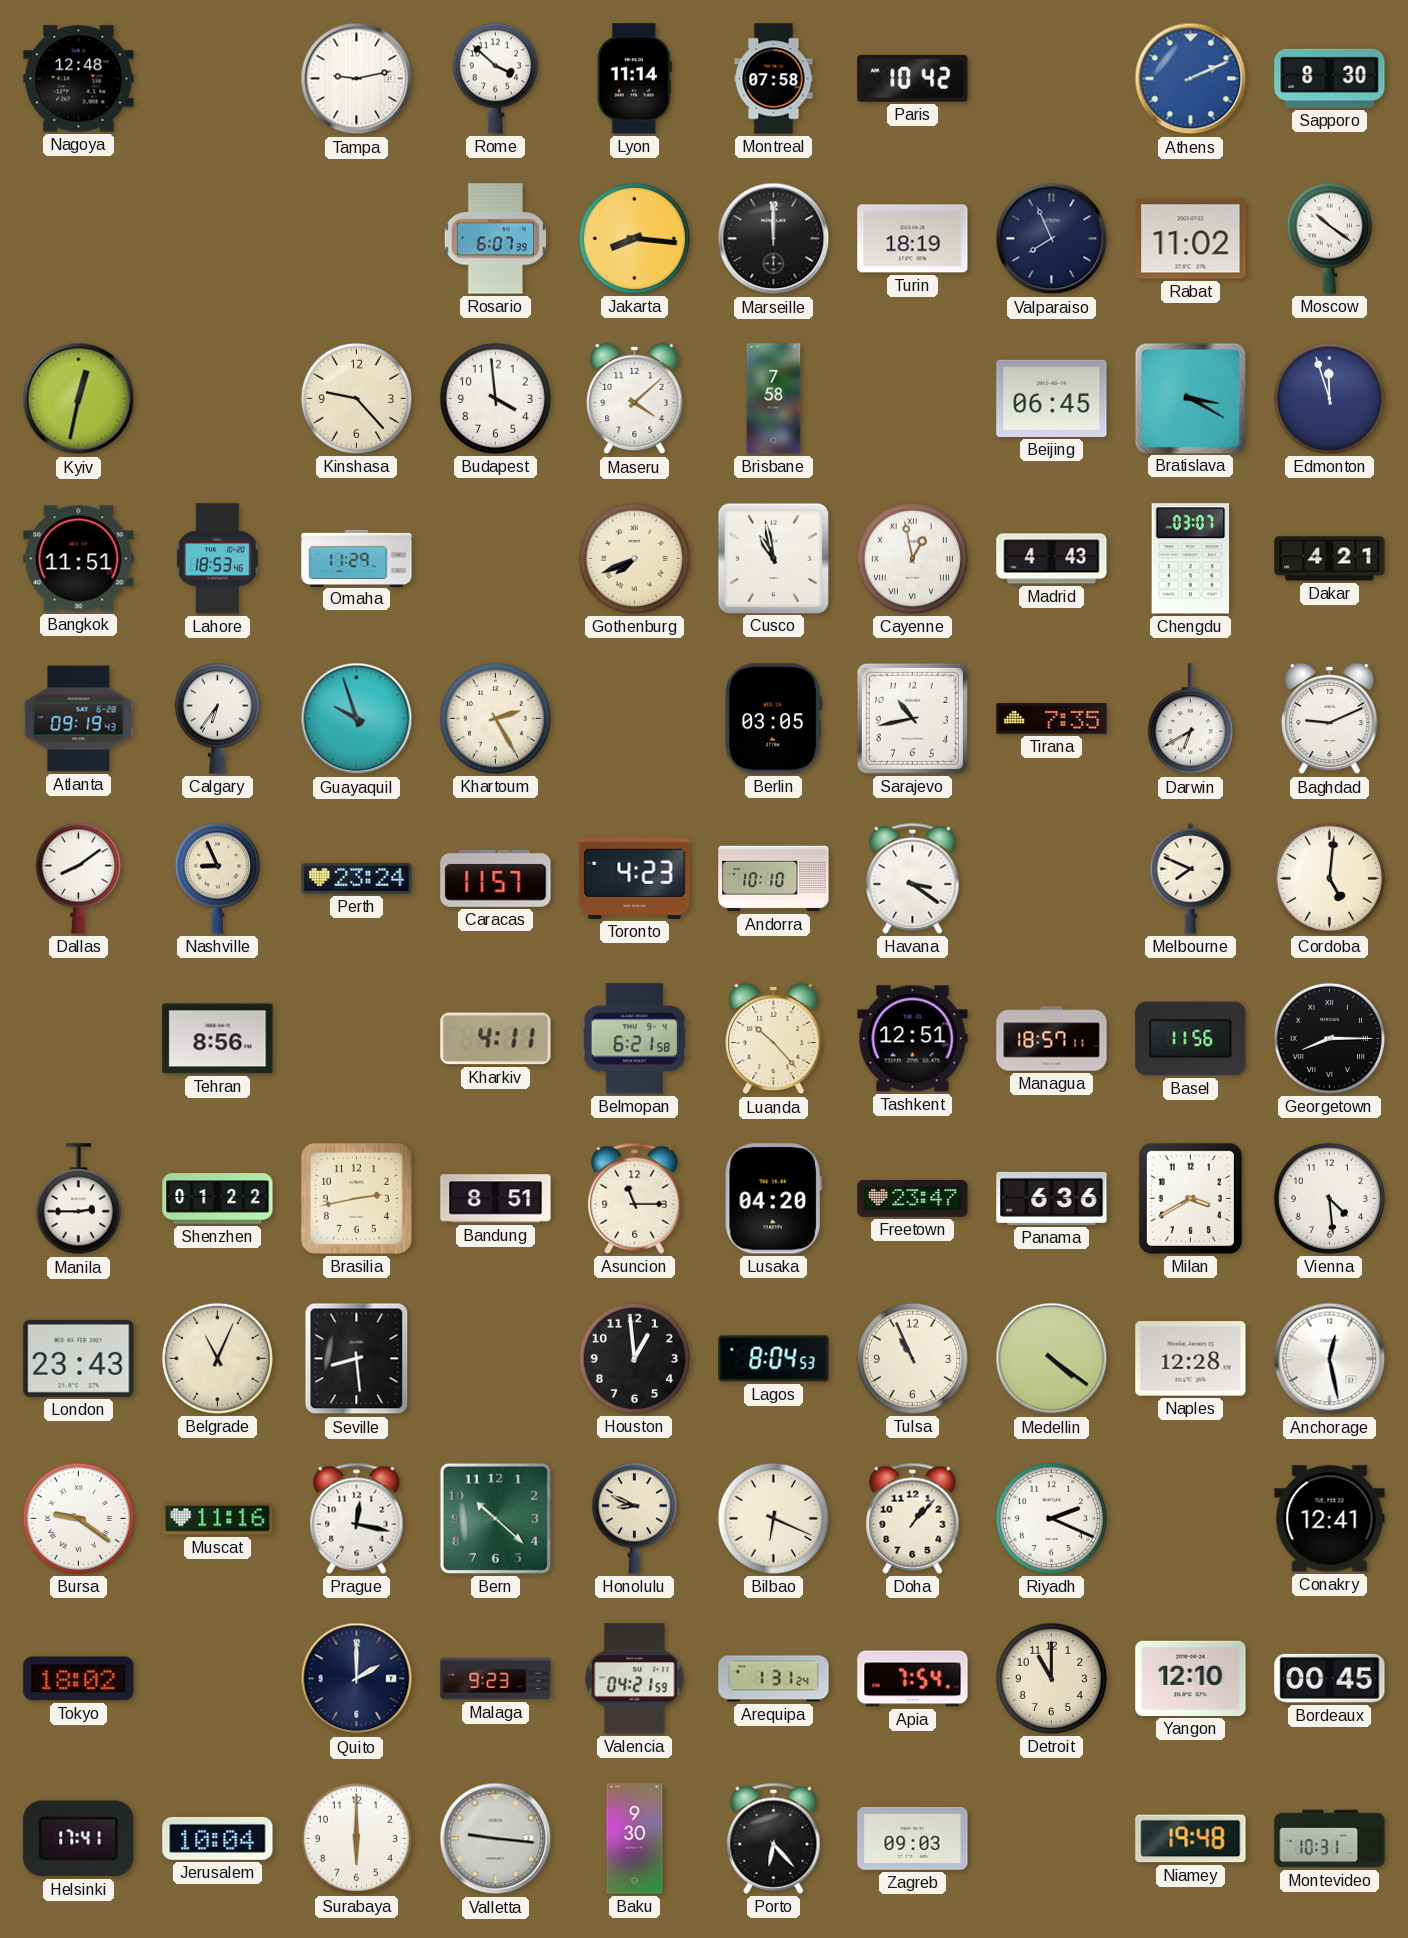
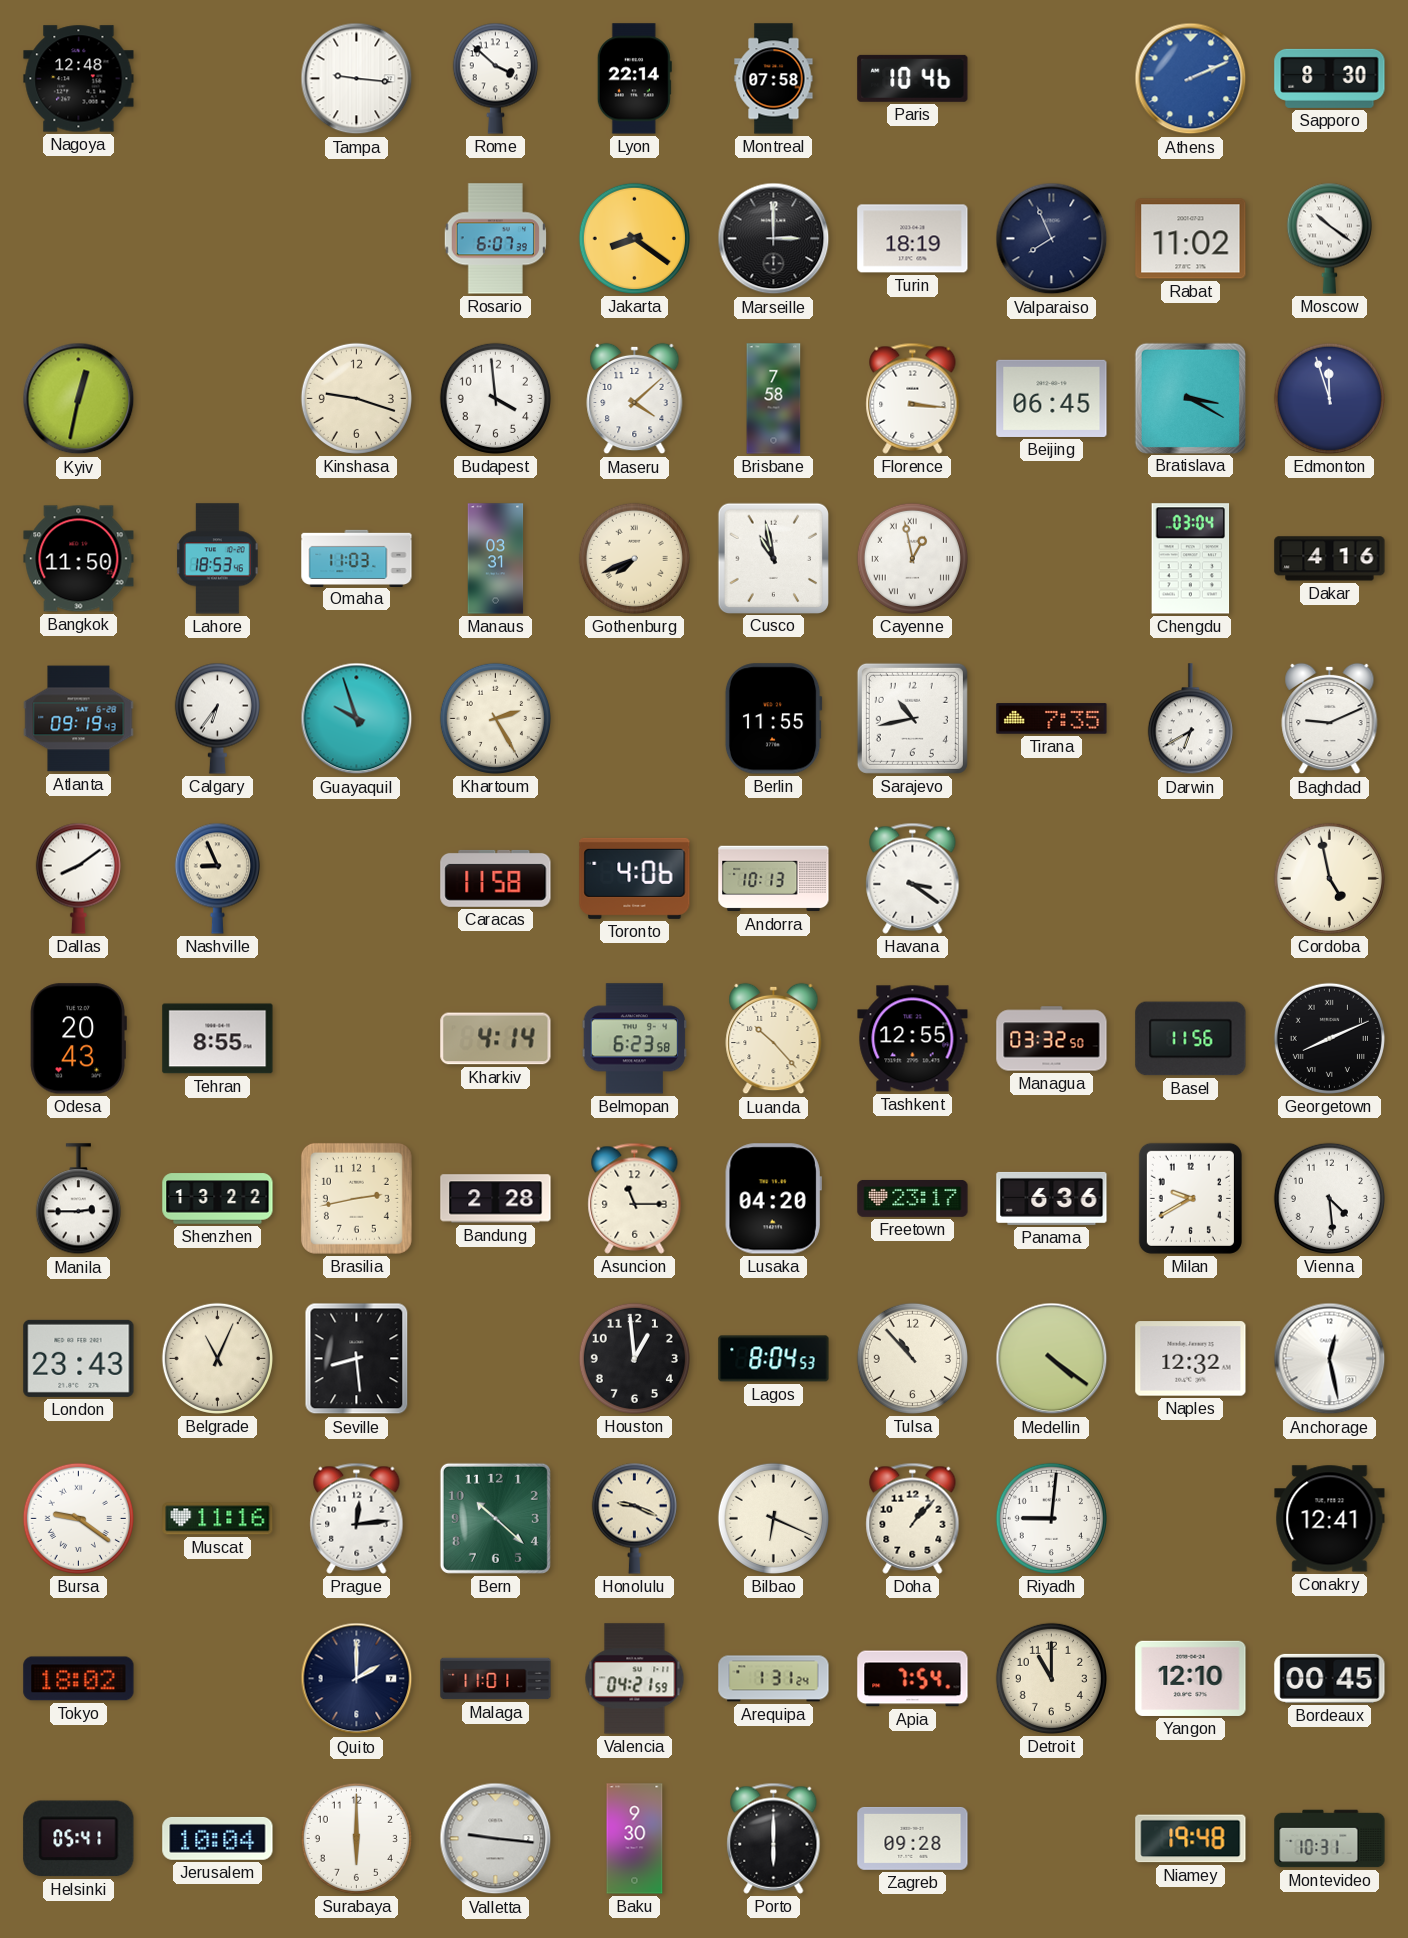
Tampa: 9:13 -> 9:16
Lyon: 11:14 -> 22:14
Paris: 10:42 -> 10:46
Jakarta: 8:16 -> 8:21
Marseille: 12:00 -> 3:00
Kinshasa: 9:23 -> 9:18
Florence: none -> 3:16
Bangkok: 11:51 -> 11:50
Omaha: 11:29 -> 11:03
Manaus: none -> 03:31
Madrid: 4:43 -> none
Chengdu: 03:07 -> 03:04
Dakar: 4:21 -> 4:16
Berlin: 03:05 -> 11:55
Perth: 23:24 -> none
Caracas: 11:57 -> 11:58
Toronto: 4:23 -> 4:06
Andorra: 10:10 -> 10:13
Melbourne: 7:49 -> none
Cordoba: 5:01 -> 4:58
Odesa: none -> 20:43
Tehran: 8:56 -> 8:55
Kharkiv: 4:11 -> 4:14
Belmopan: 6:21 -> 6:23
Tashkent: 12:51 -> 12:55
Managua: 18:57 -> 03:32
Georgetown: 8:15 -> 8:11
Shenzhen: 01:22 -> 13:22
Bandung: 8:51 -> 2:28
Freetown: 23:47 -> 23:17
Milan: 3:40 -> 9:40
Tulsa: 10:56 -> 10:53
Naples: 12:28 -> 12:32
Prague: 12:17 -> 12:14
Honolulu: 8:49 -> 9:19
Riyadh: 2:19 -> 9:01
Malaga: 9:23 -> 11:01
Helsinki: 17:41 -> 05:41
Porto: 6:23 -> 6:00
Zagreb: 09:03 -> 09:28
